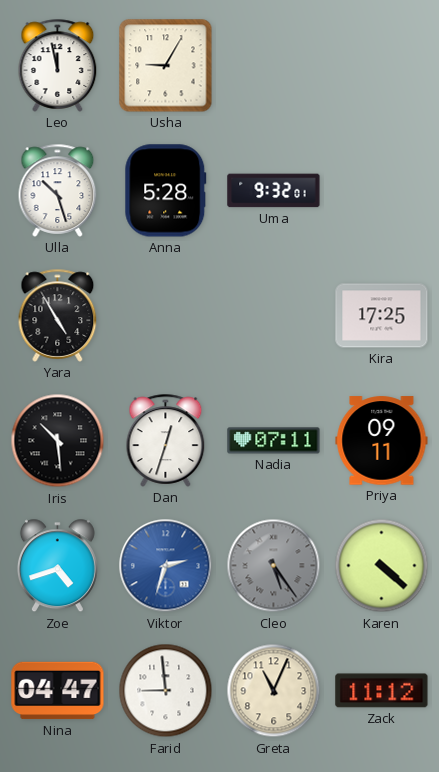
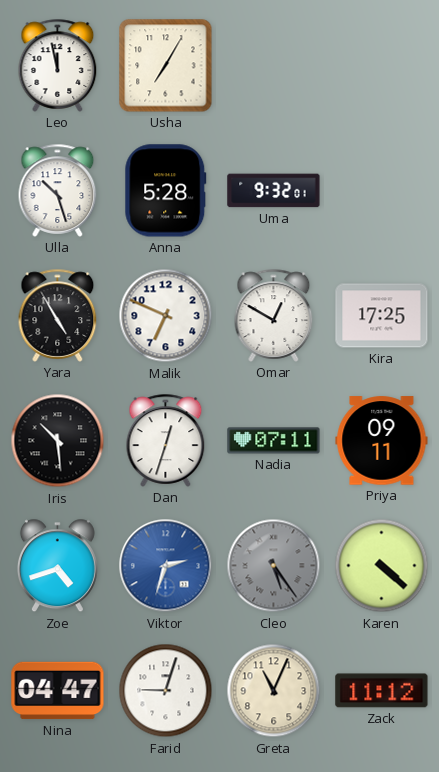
Usha: 9:05 -> 7:05
Malik: none -> 6:49
Omar: none -> 12:50
Farid: 8:59 -> 9:03
